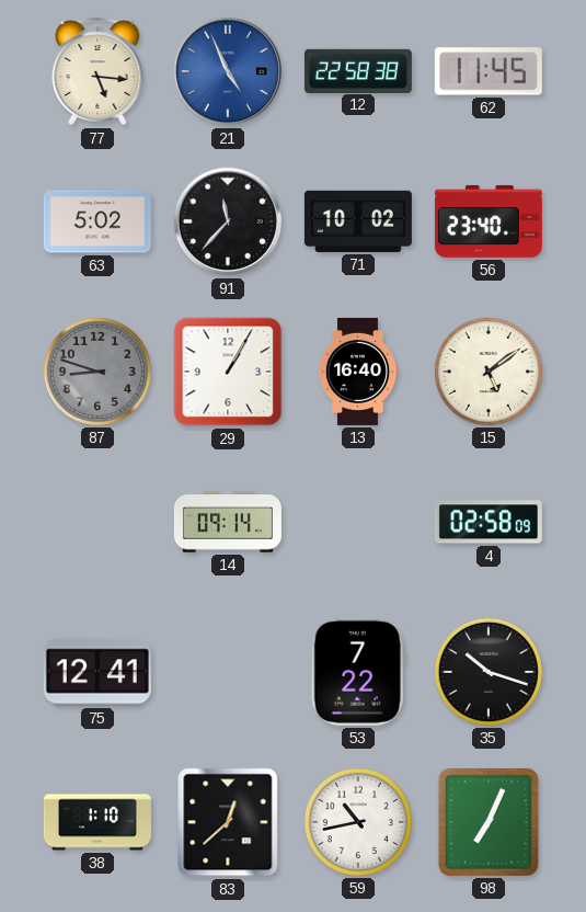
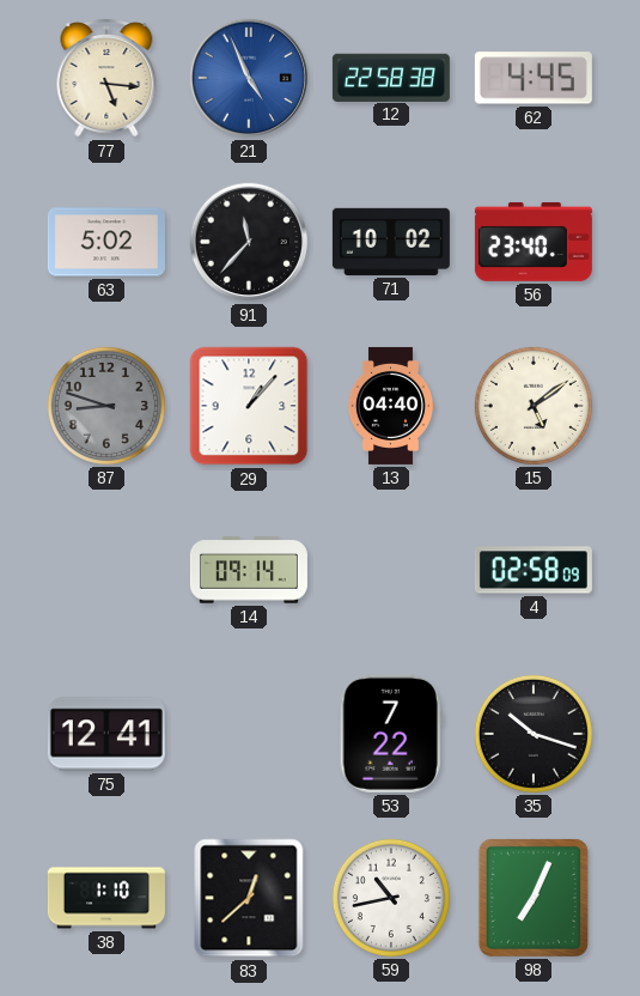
62: 11:45 -> 4:45
29: 1:05 -> 1:07
13: 16:40 -> 04:40
